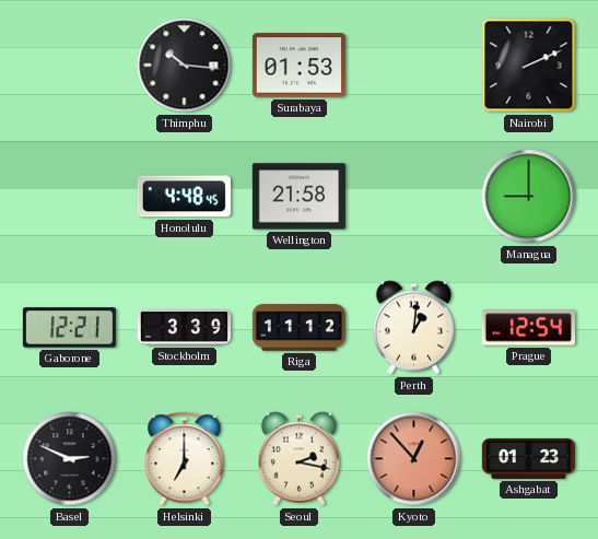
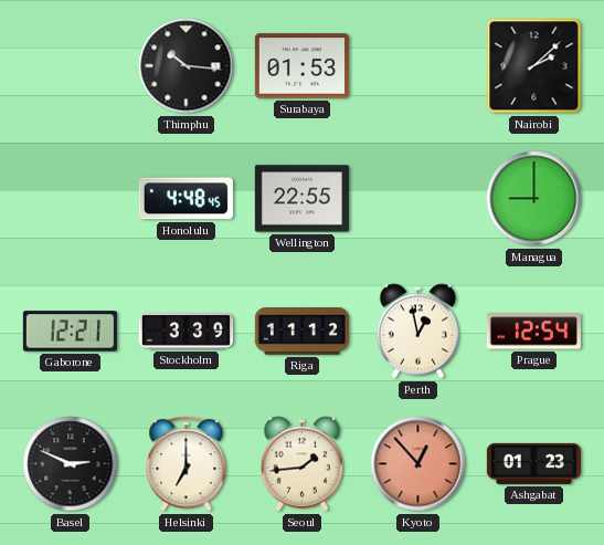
Nairobi: 2:11 -> 2:08
Wellington: 21:58 -> 22:55
Perth: 1:01 -> 12:58
Seoul: 2:17 -> 1:44
